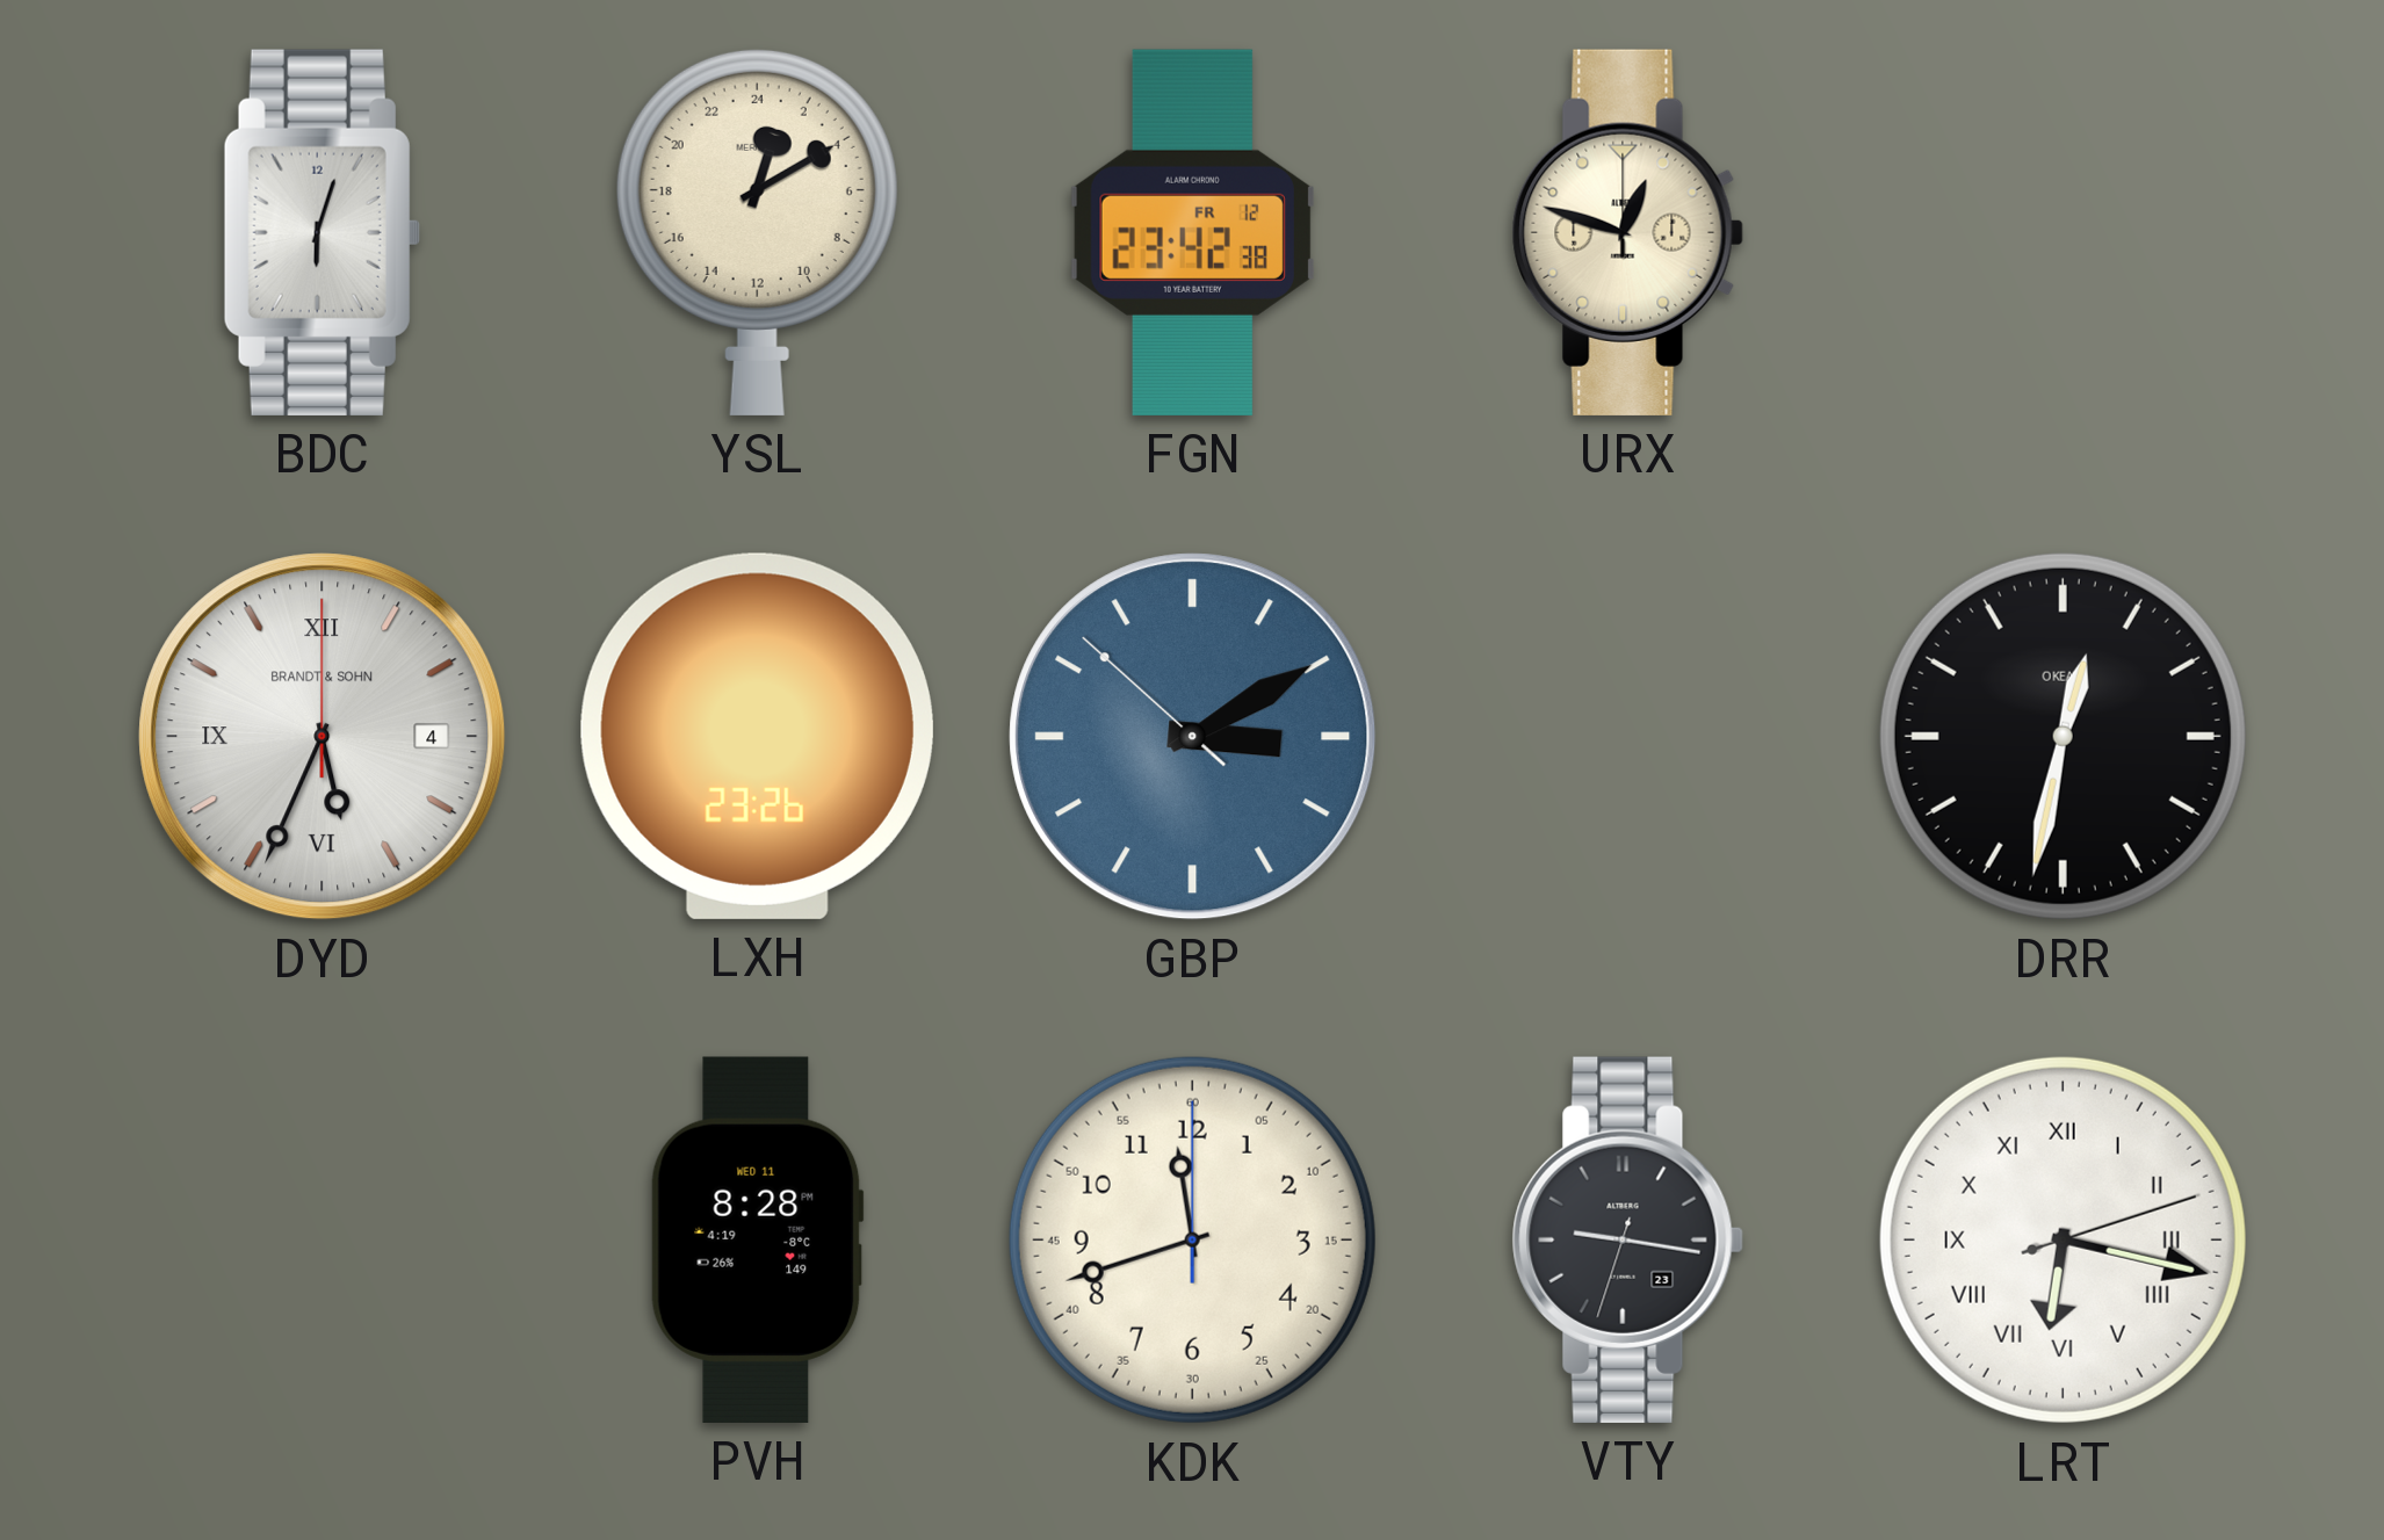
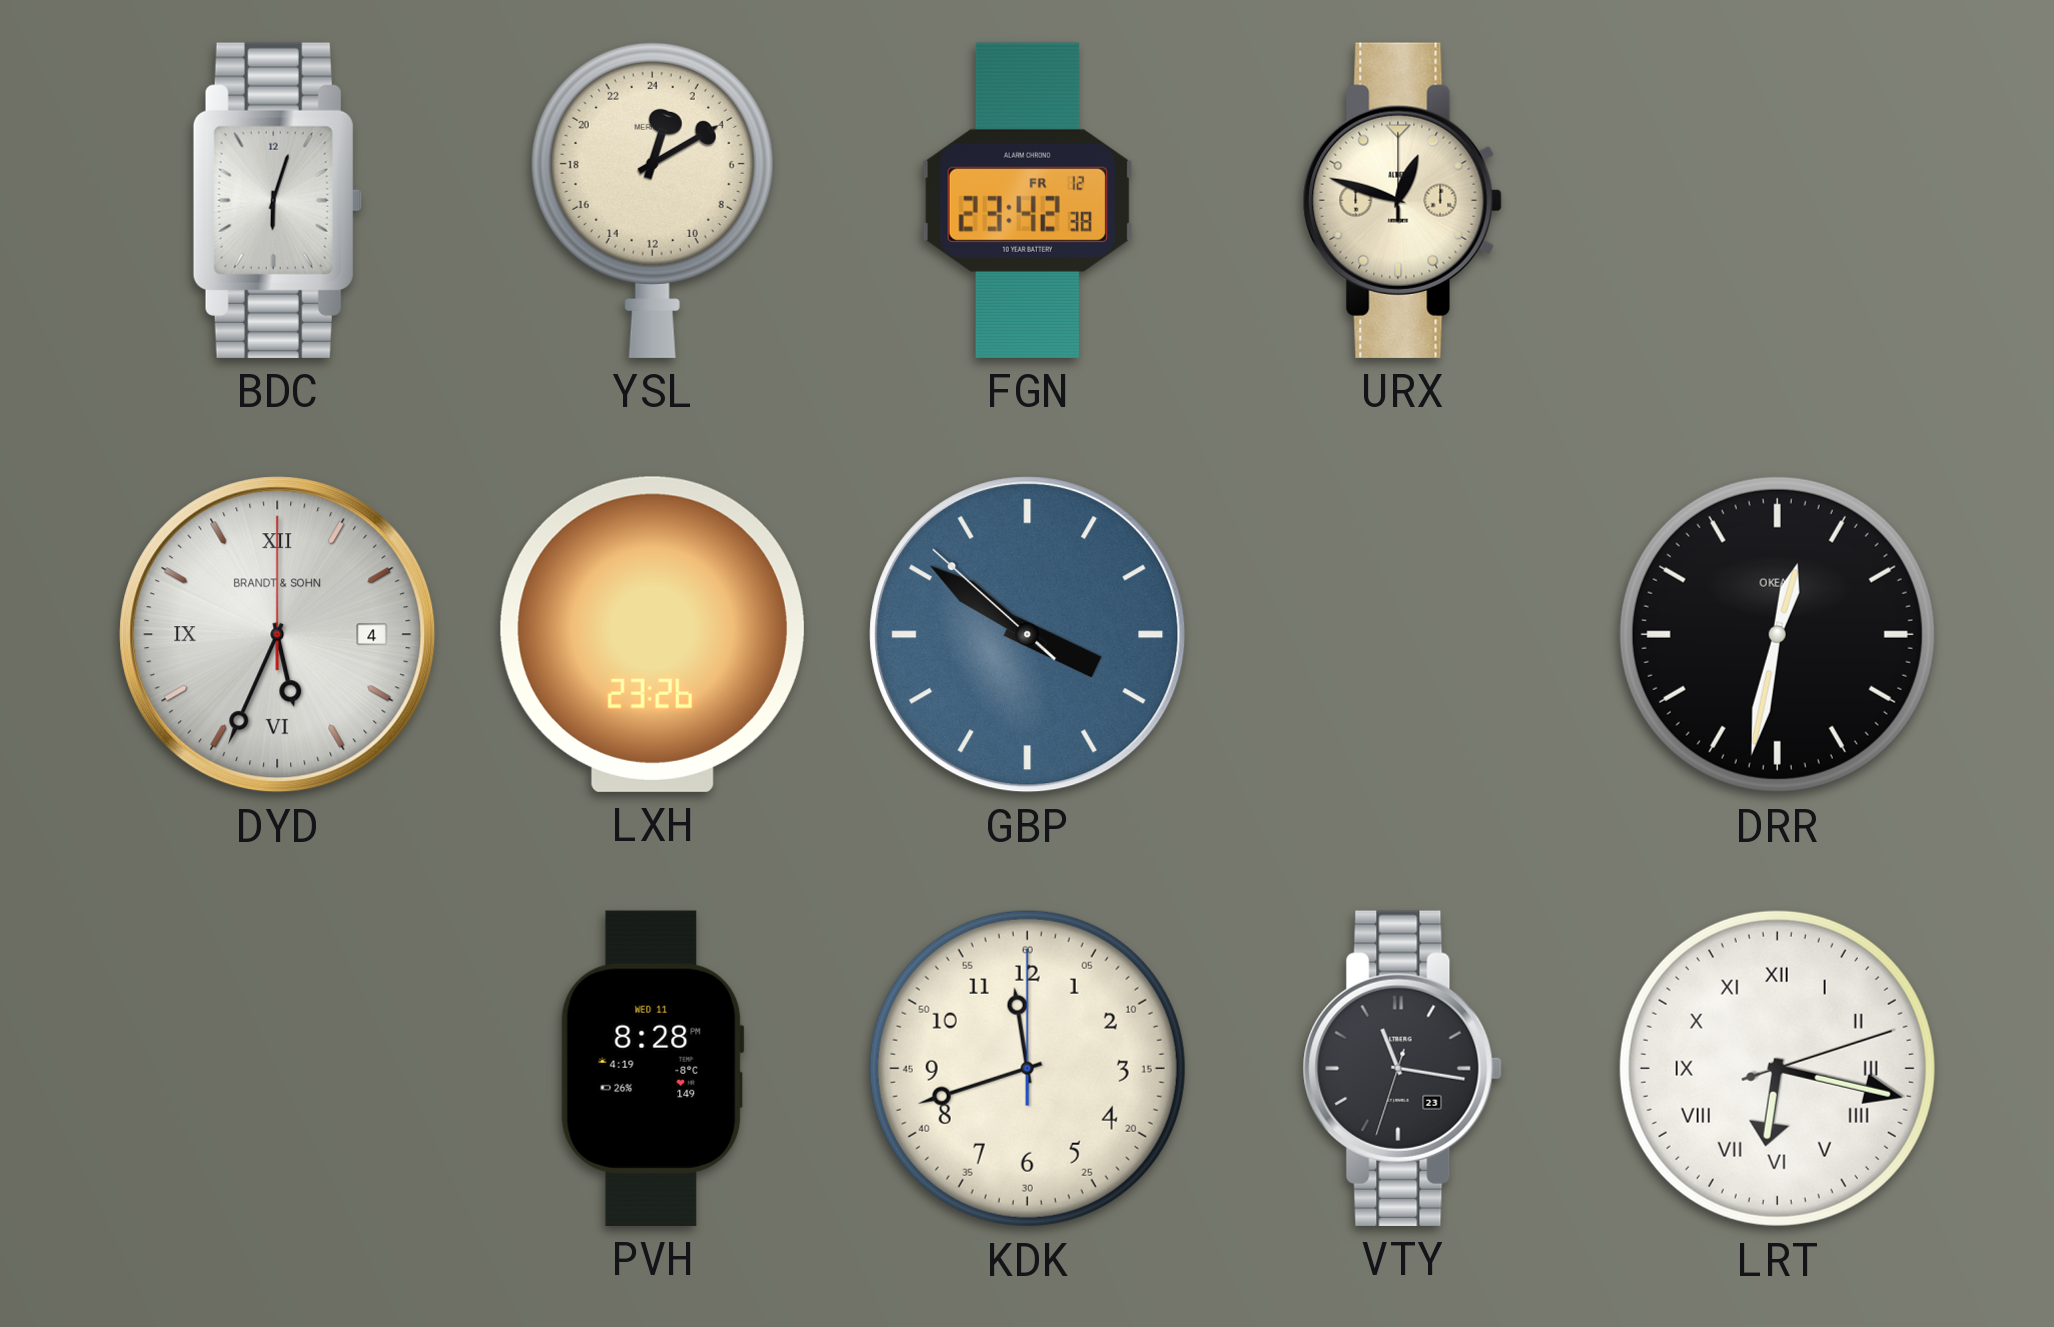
GBP: 3:09 -> 3:50
VTY: 9:16 -> 11:16
